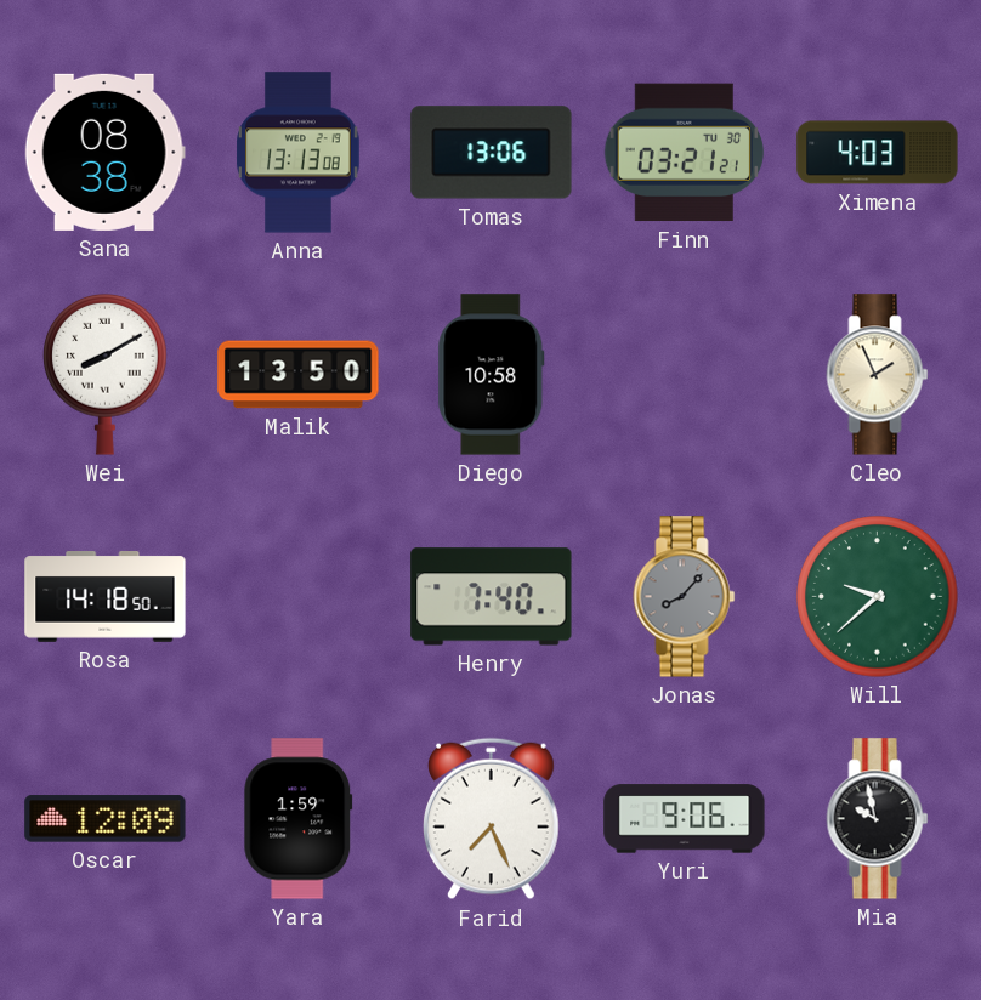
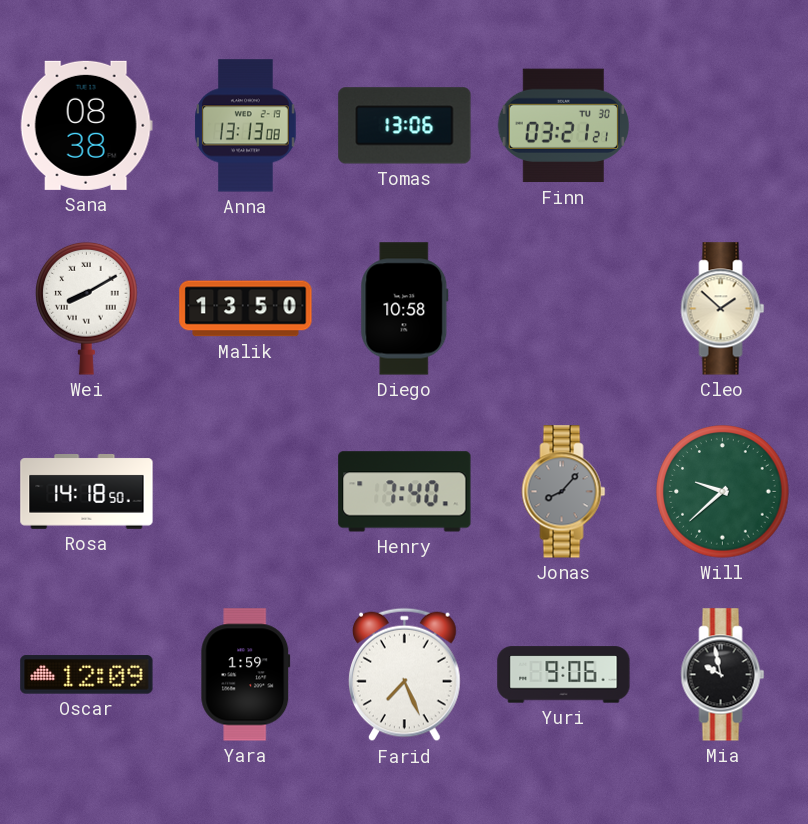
Ximena: 4:03 -> none
Cleo: 1:56 -> 1:52
